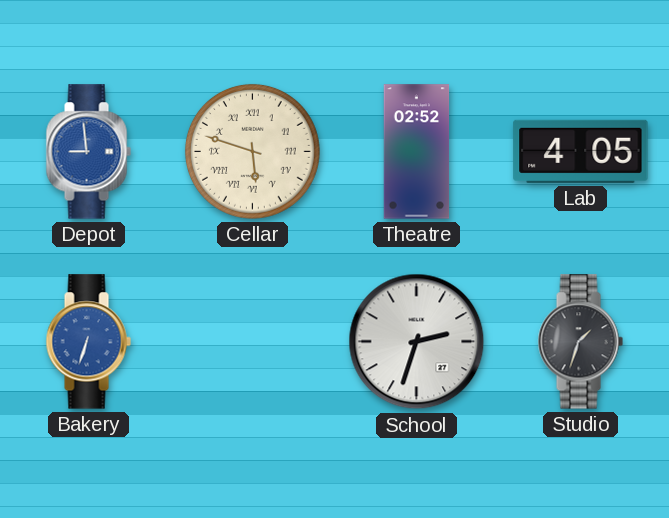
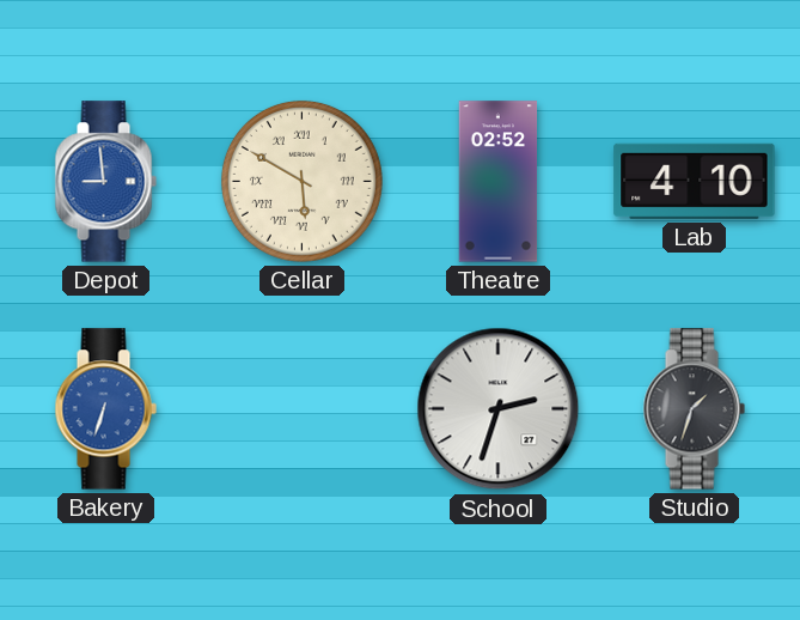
Cellar: 5:48 -> 5:50
Lab: 4:05 -> 4:10
